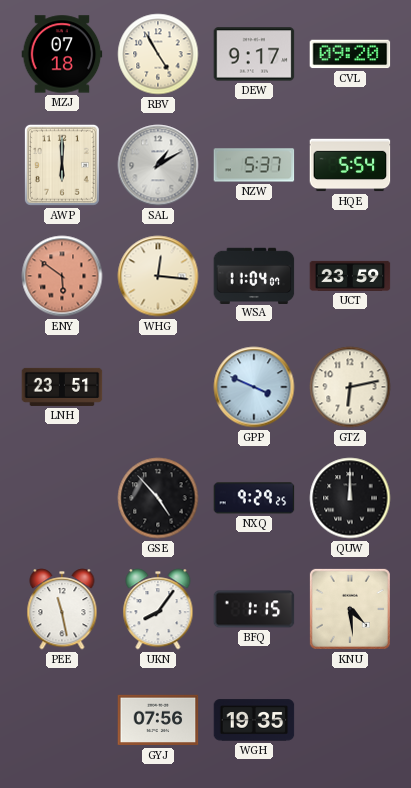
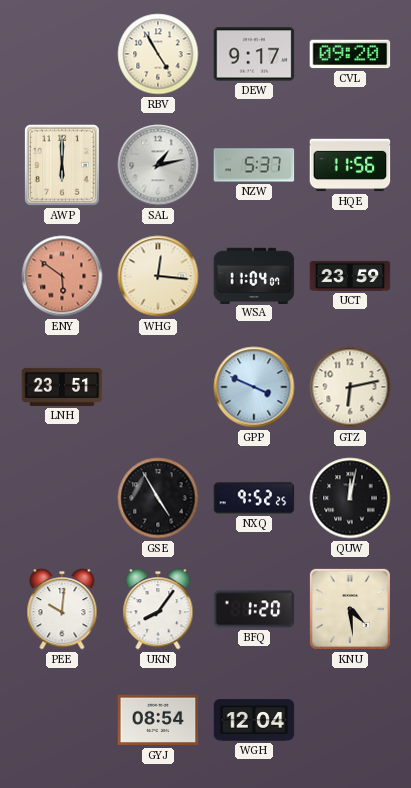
MZJ: 07:18 -> none
SAL: 1:10 -> 1:13
HQE: 5:54 -> 11:56
GSE: 4:53 -> 4:55
NXQ: 9:29 -> 9:52
QUW: 12:00 -> 12:02
PEE: 11:28 -> 10:01
BFQ: 1:15 -> 1:20
GYJ: 07:56 -> 08:54
WGH: 19:35 -> 12:04
